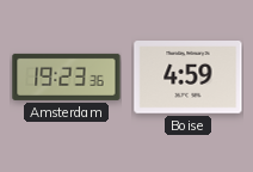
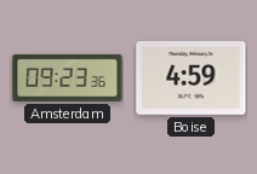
Amsterdam: 19:23 -> 09:23
